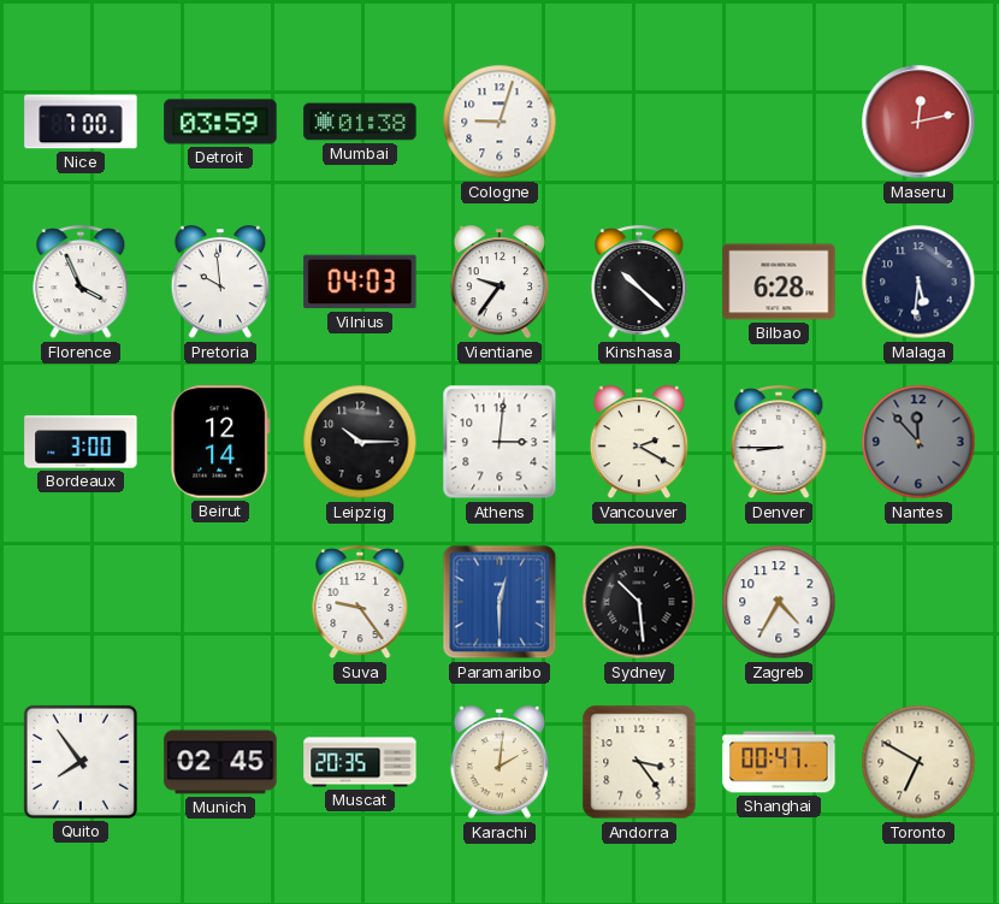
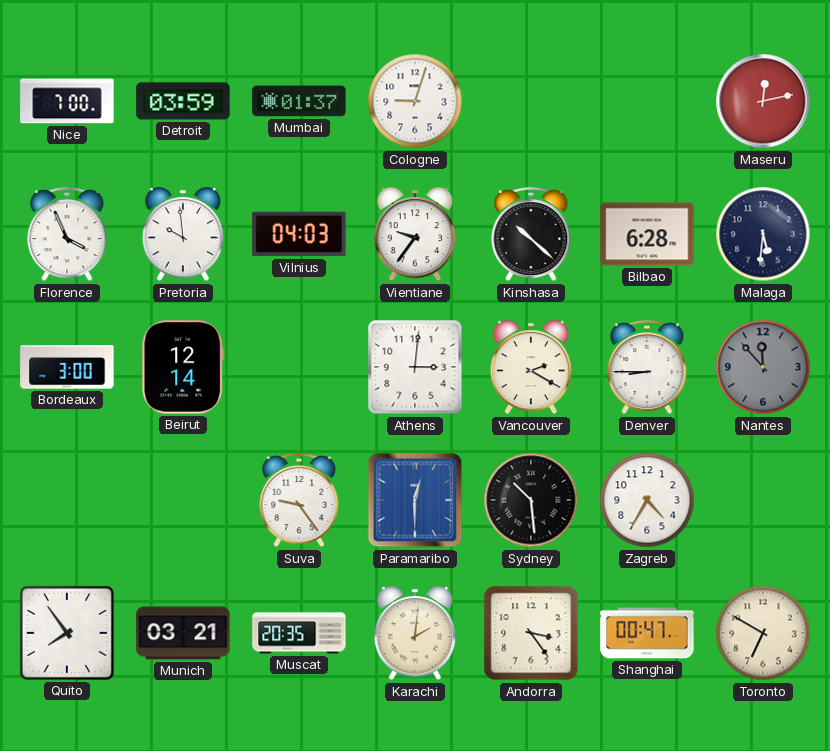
Mumbai: 01:38 -> 01:37
Leipzig: 10:15 -> none
Munich: 02:45 -> 03:21
